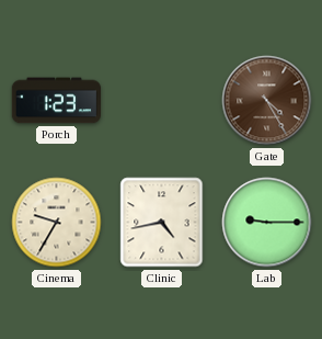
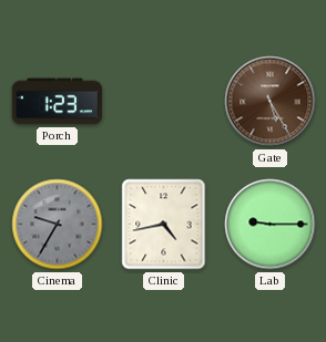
Gate: 4:25 -> 5:25
Cinema dial: cream -> grey
